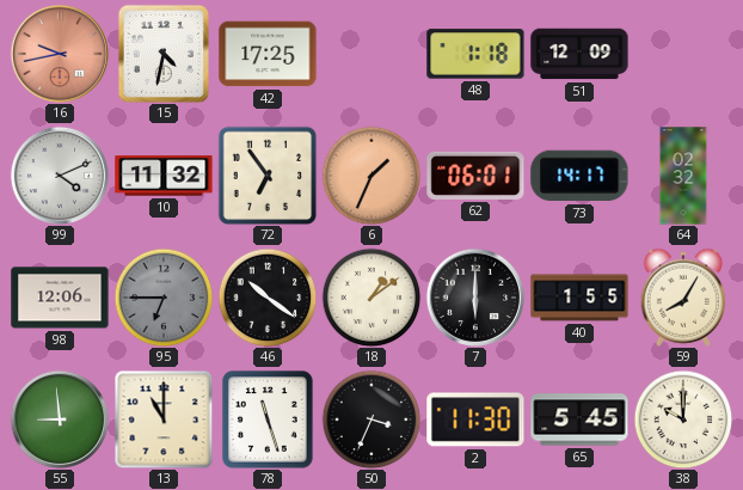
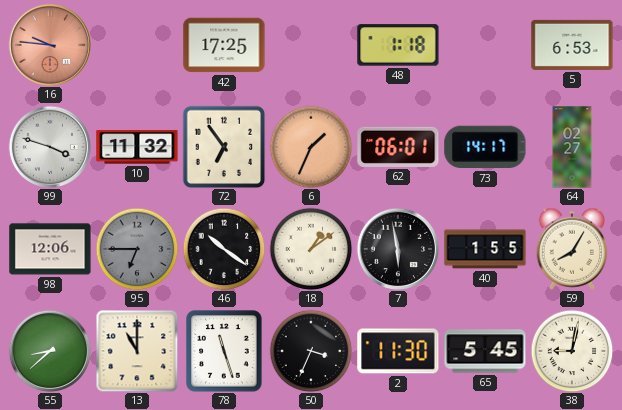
16: 9:43 -> 9:46
15: 4:32 -> none
51: 12:09 -> none
5: none -> 6:53
99: 4:11 -> 3:48
64: 02:32 -> 02:27
7: 6:00 -> 5:58
55: 8:59 -> 8:38
38: 10:00 -> 9:02
